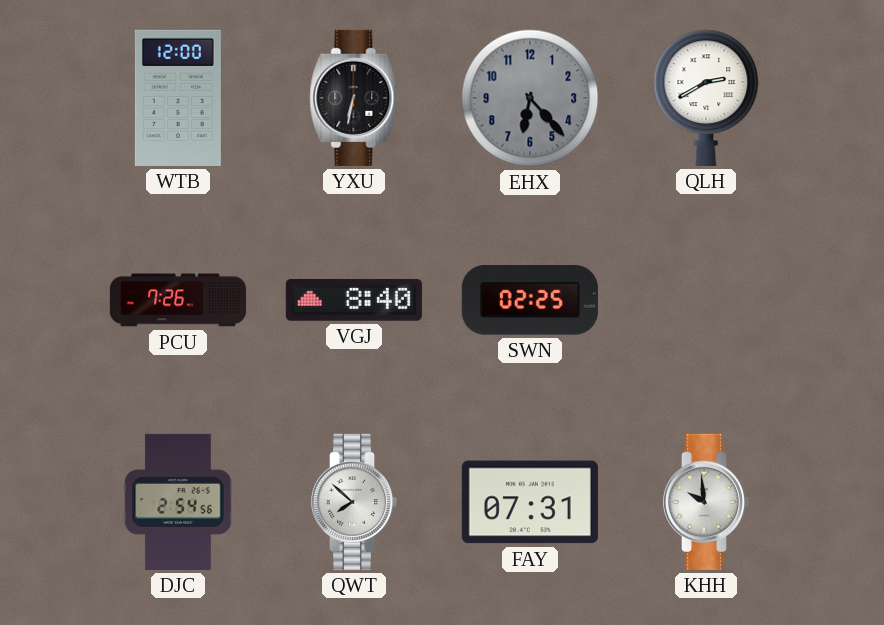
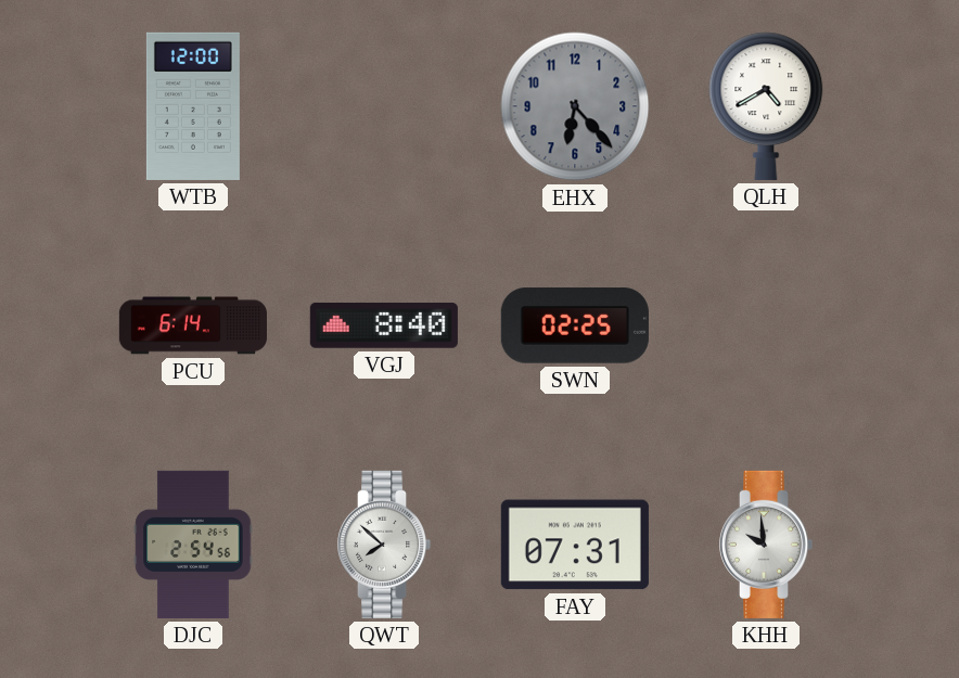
YXU: 6:32 -> none
QLH: 2:40 -> 4:40
PCU: 7:26 -> 6:14
